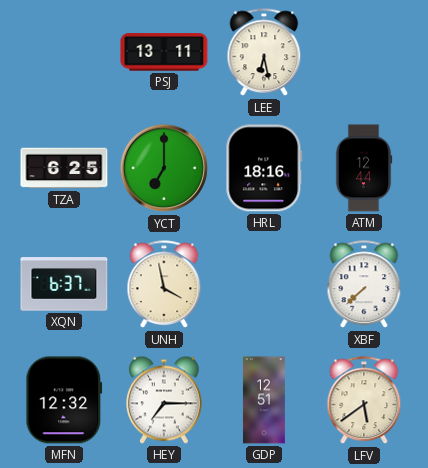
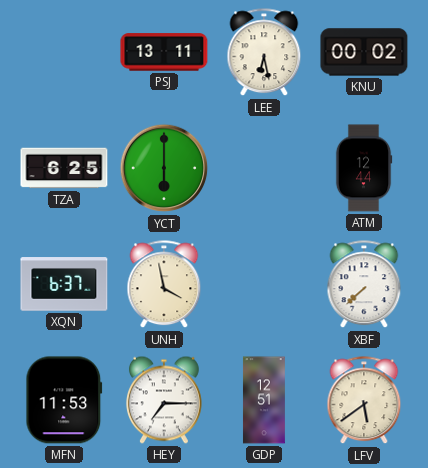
KNU: none -> 00:02
YCT: 7:00 -> 6:00
HRL: 18:16 -> none
MFN: 12:32 -> 11:53
